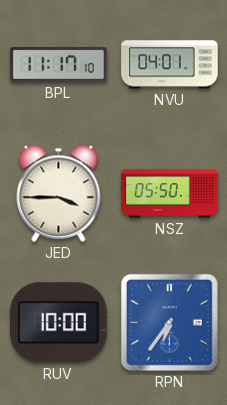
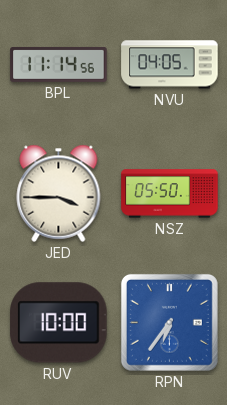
BPL: 11:17 -> 11:14
NVU: 04:01 -> 04:05
